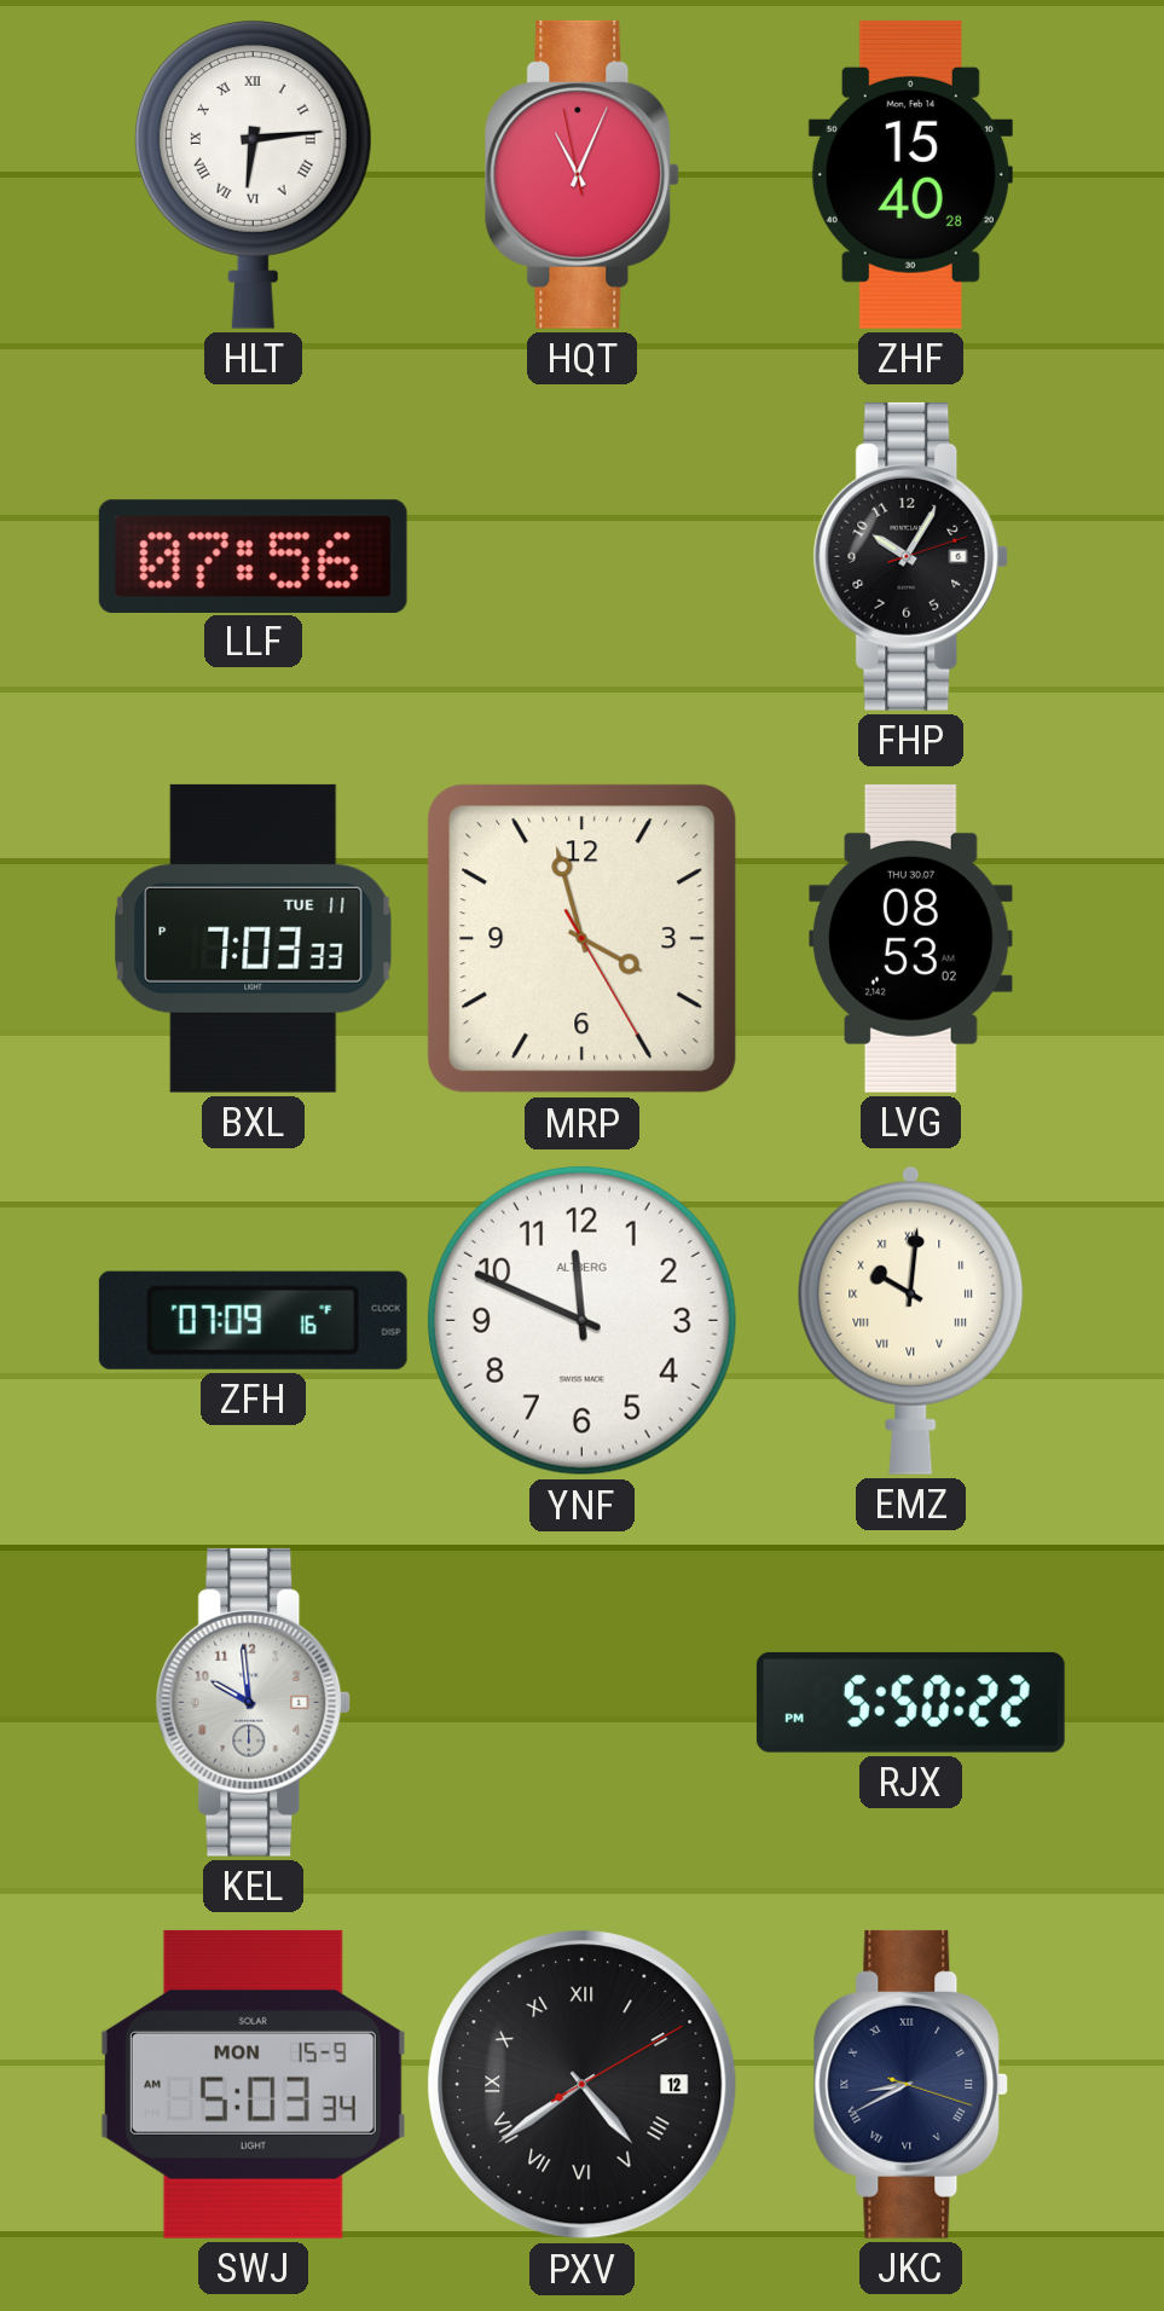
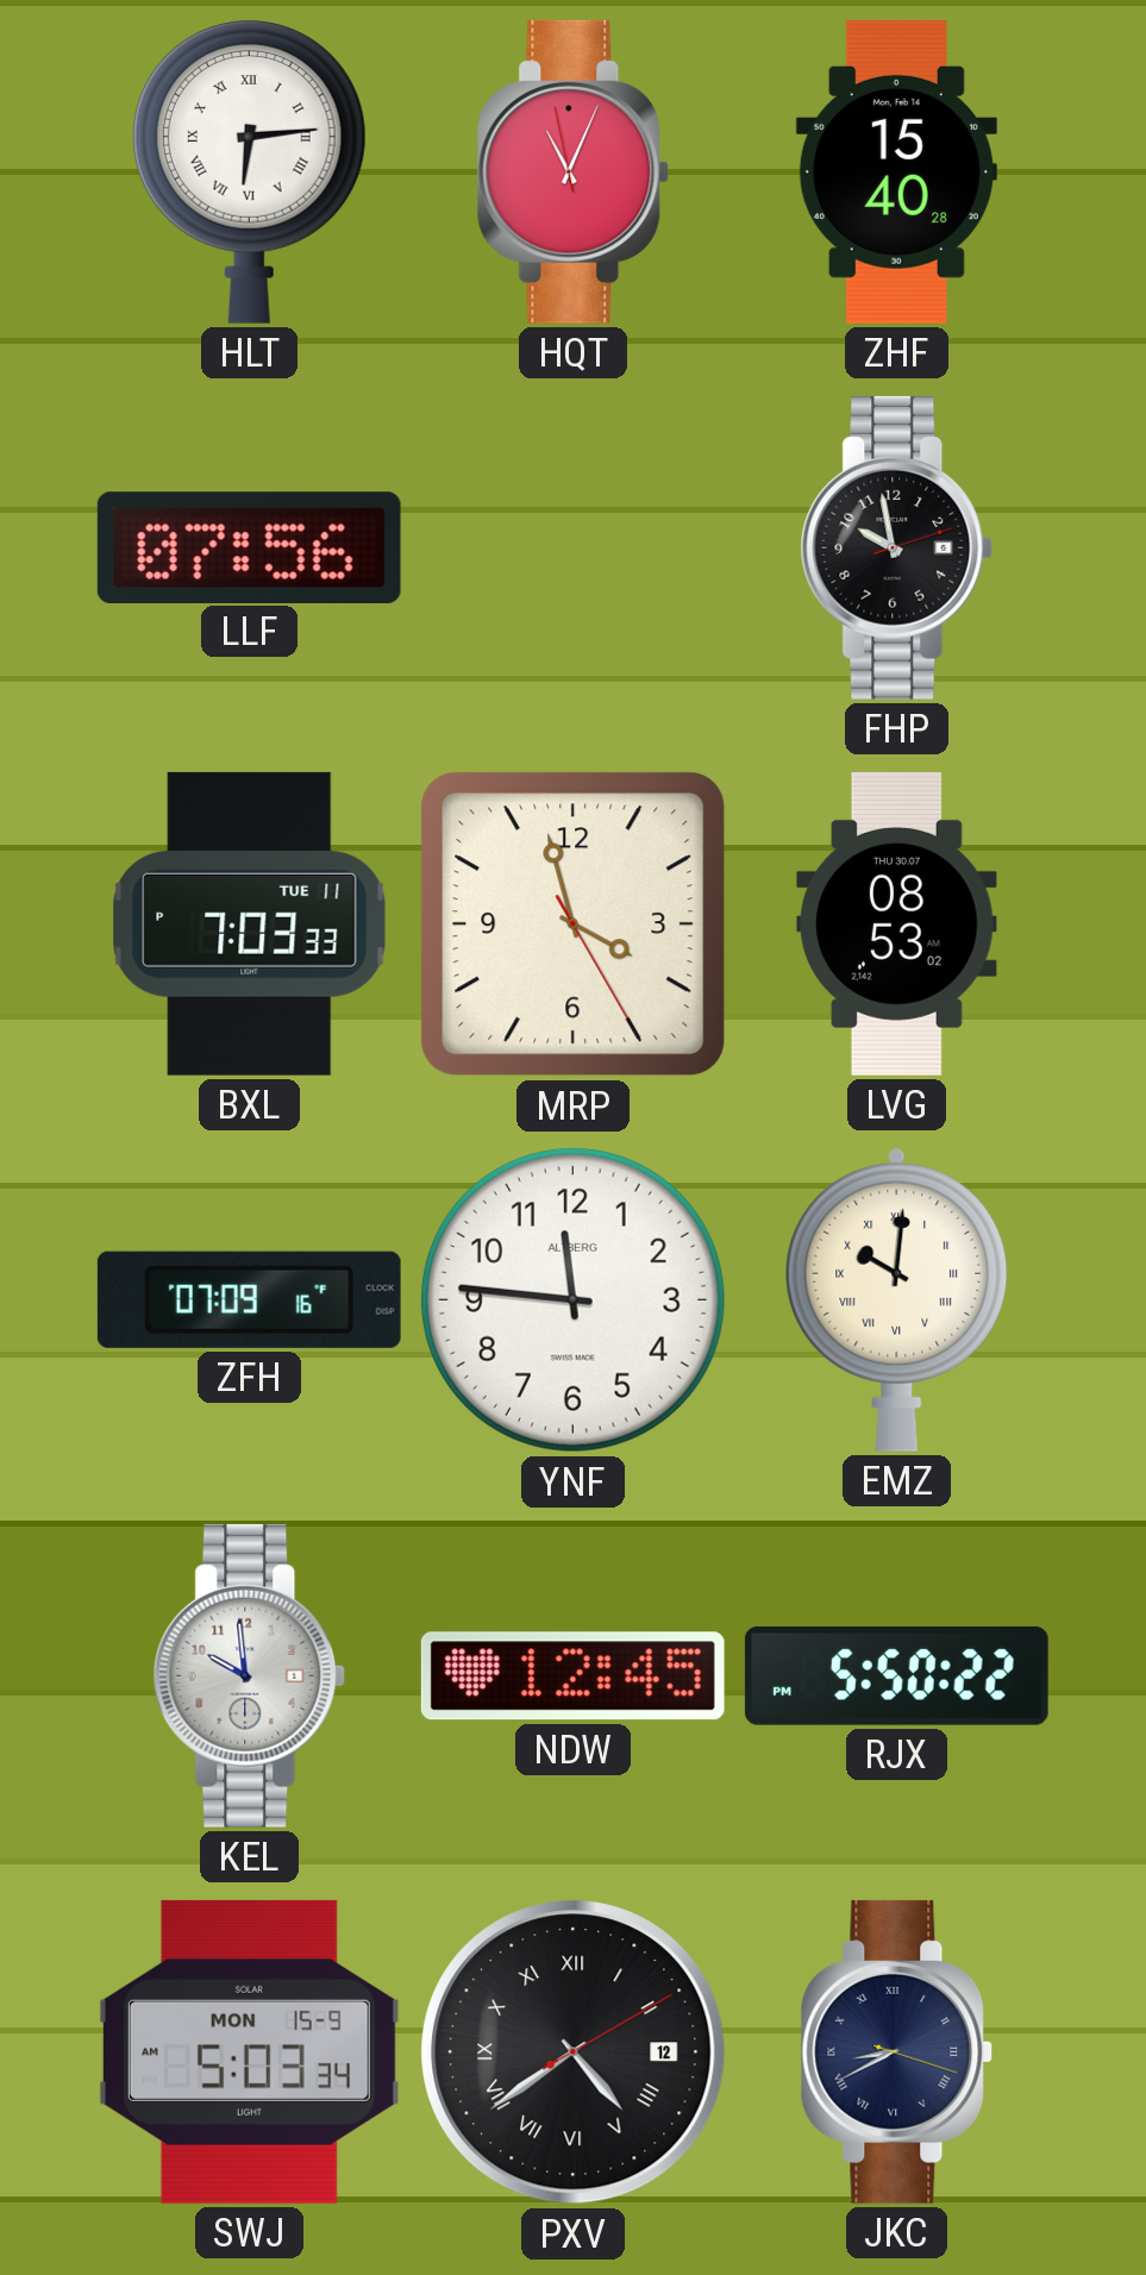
FHP: 10:05 -> 9:58
YNF: 11:49 -> 11:46
NDW: none -> 12:45
